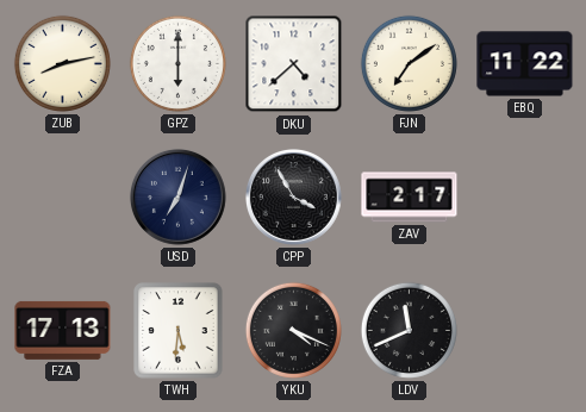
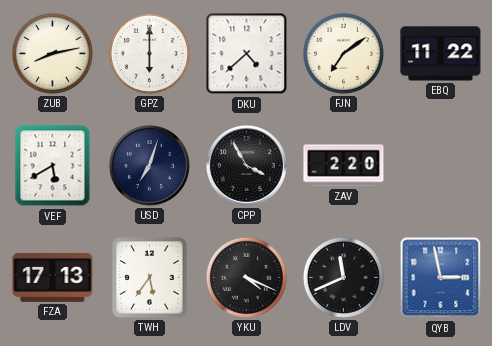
VEF: none -> 5:40
ZAV: 2:17 -> 2:20
TWH: 5:31 -> 5:36
QYB: none -> 2:58
